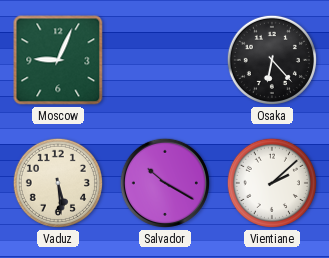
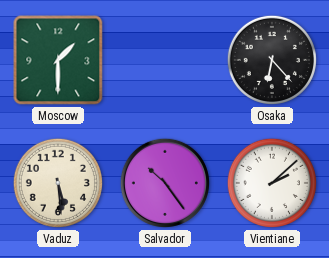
Moscow: 9:04 -> 1:30
Salvador: 10:20 -> 10:24
